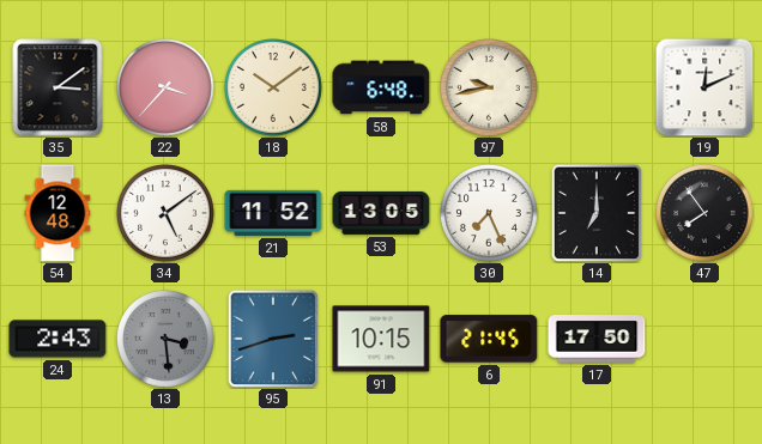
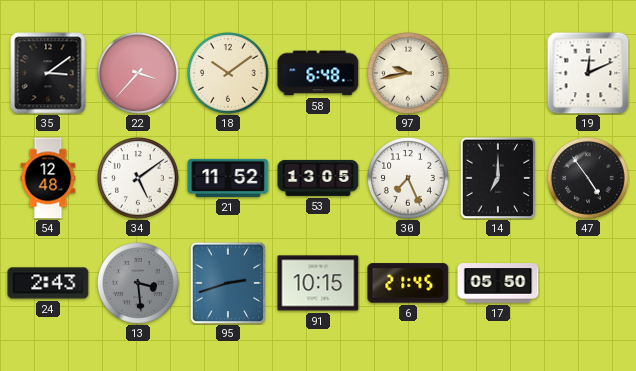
47: 7:54 -> 4:54
17: 17:50 -> 05:50
